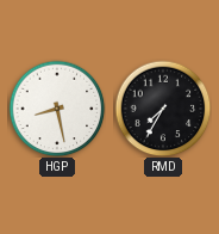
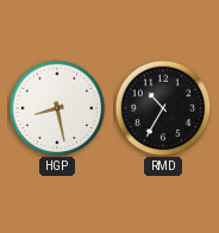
RMD: 7:35 -> 10:35
